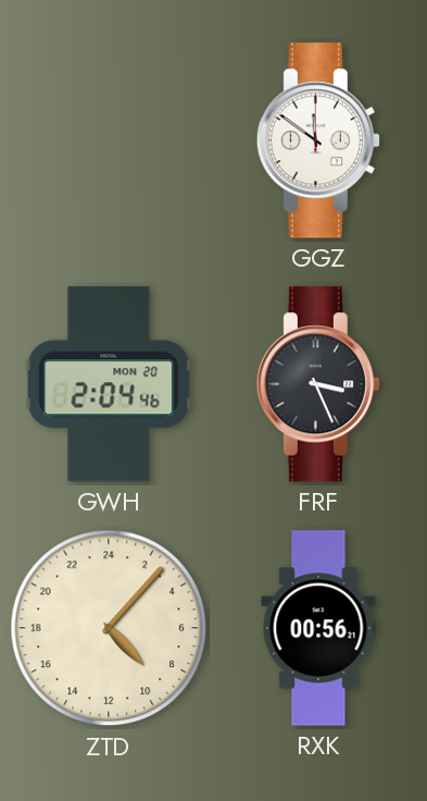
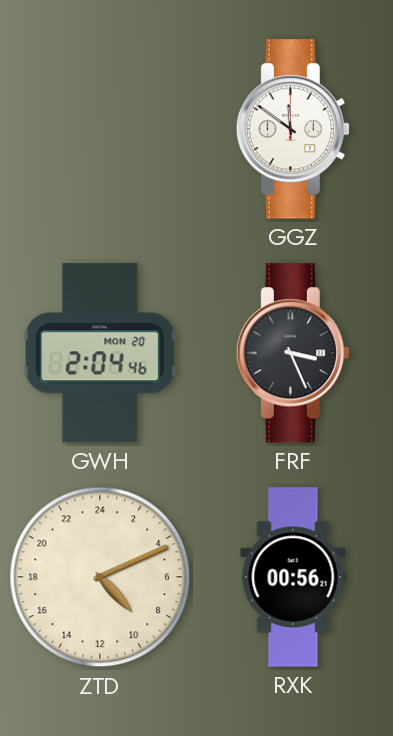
ZTD: 9:07 -> 9:11
